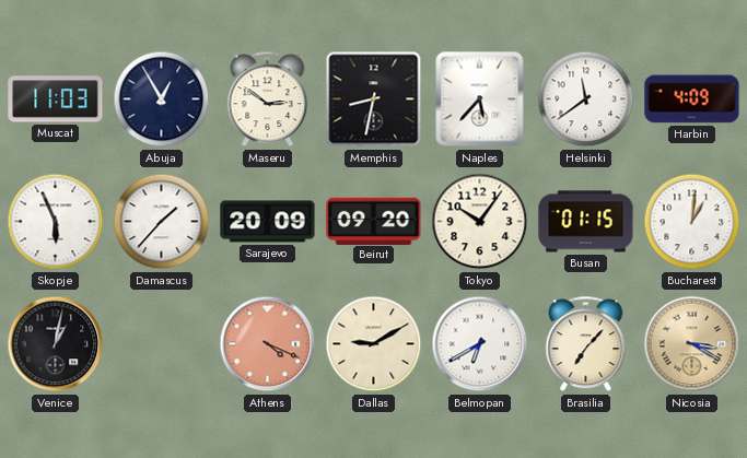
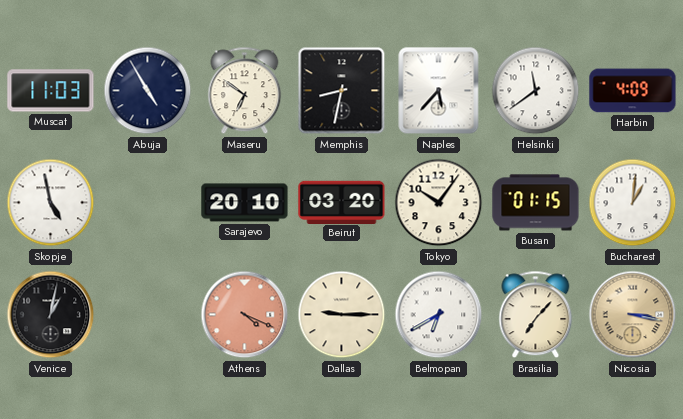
Abuja: 12:55 -> 4:55
Maseru: 2:51 -> 6:51
Skopje: 5:56 -> 4:58
Damascus: 1:37 -> none
Sarajevo: 20:09 -> 20:10
Beirut: 09:20 -> 03:20
Dallas: 9:10 -> 9:15
Nicosia: 3:20 -> 3:17
